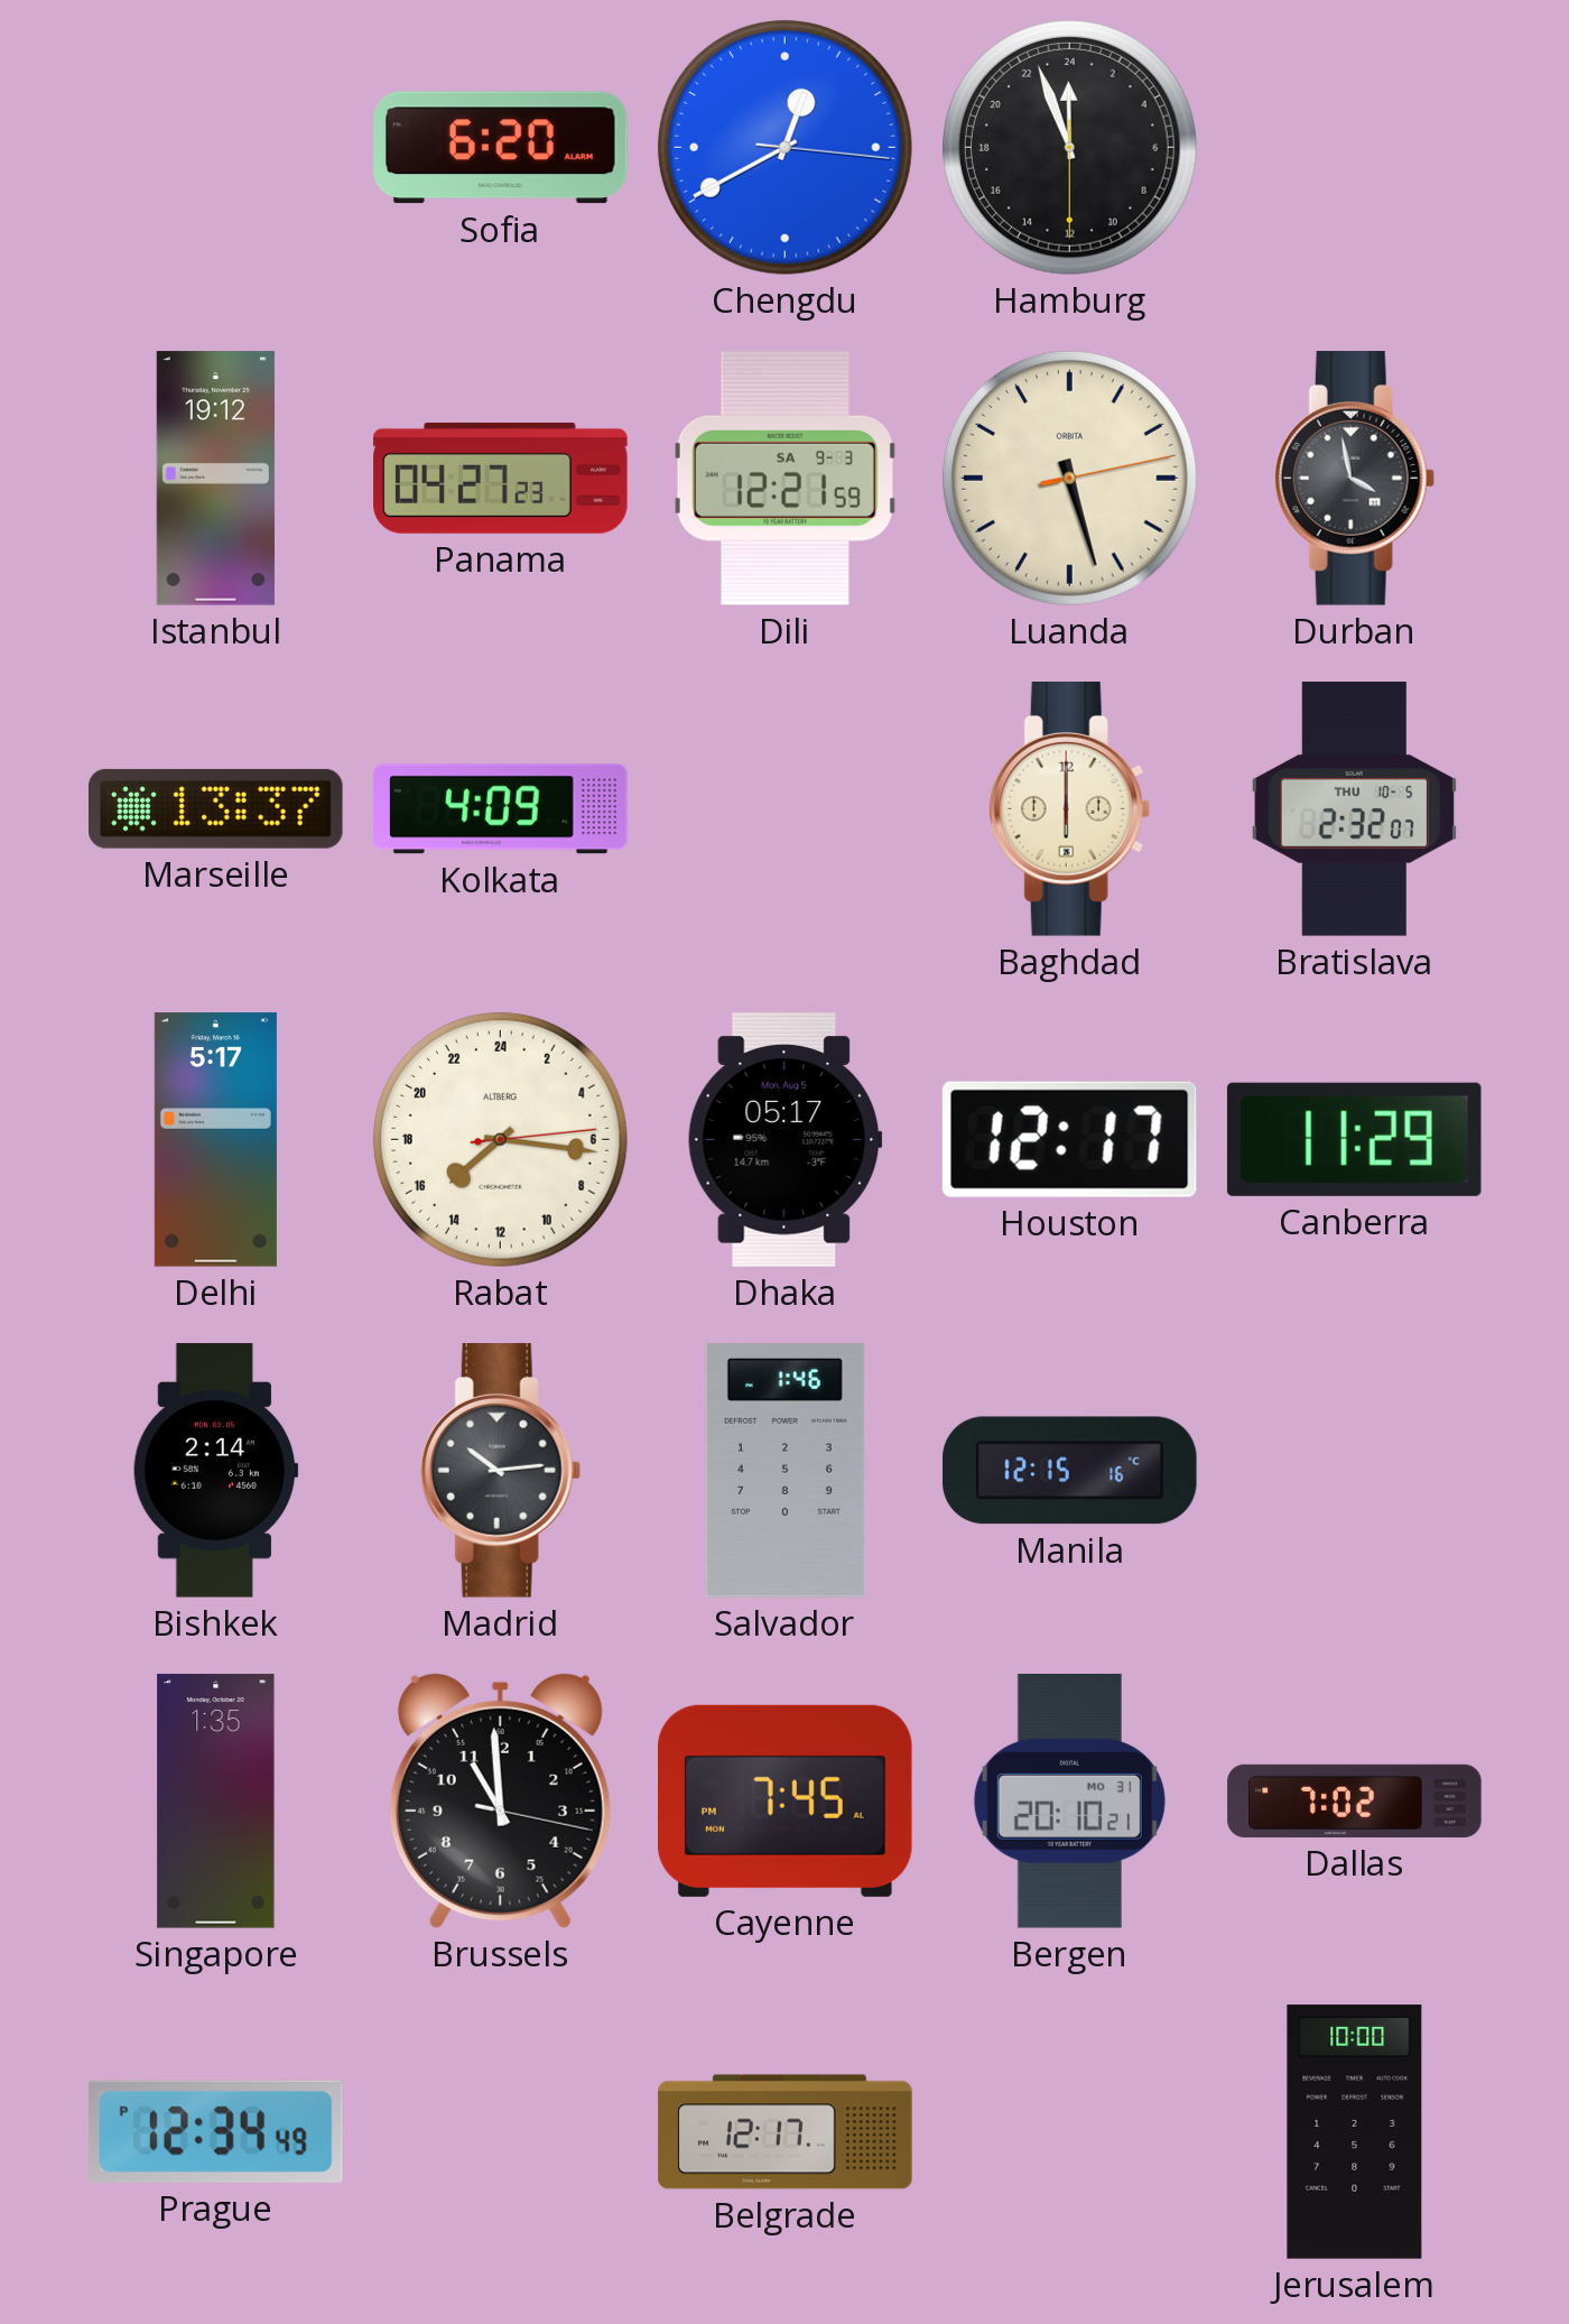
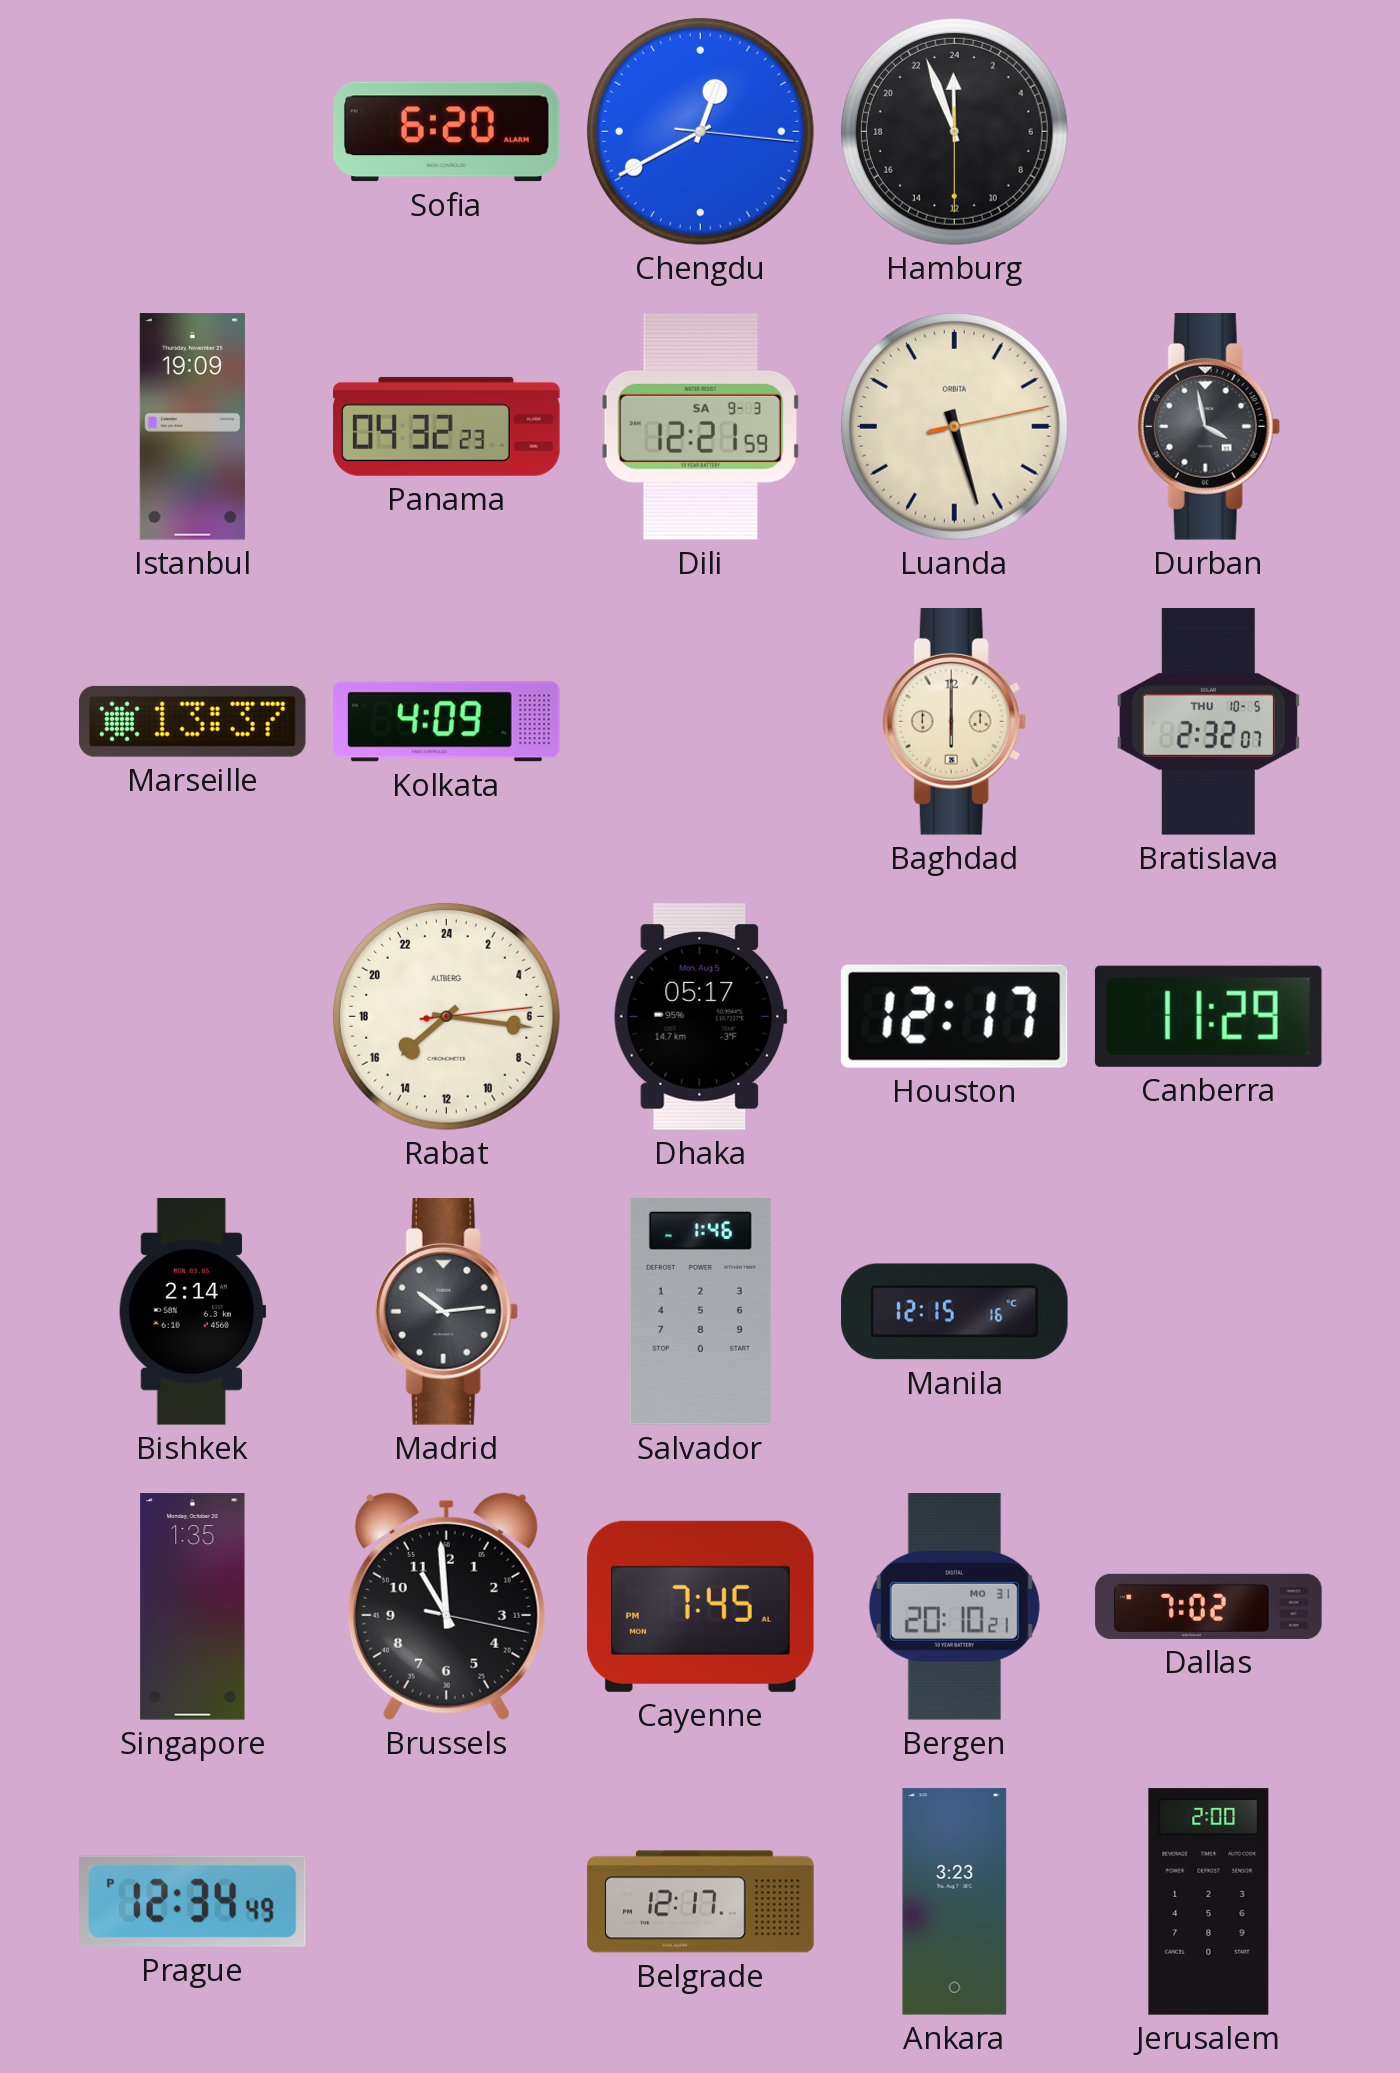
Istanbul: 19:12 -> 19:09
Panama: 04:27 -> 04:32
Delhi: 5:17 -> none
Ankara: none -> 3:23
Jerusalem: 10:00 -> 2:00
